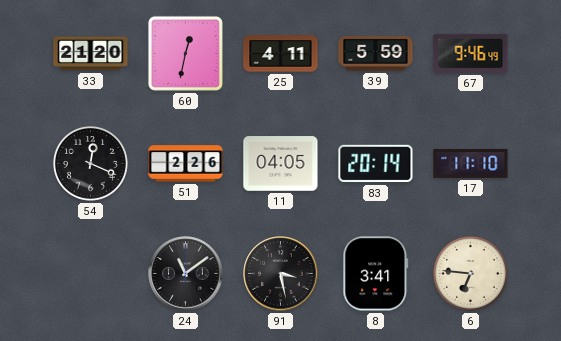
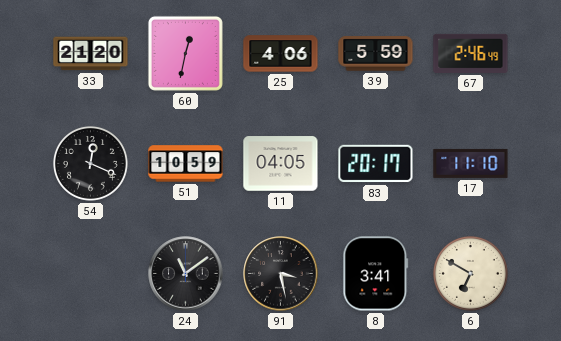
25: 4:11 -> 4:06
67: 9:46 -> 2:46
51: 2:26 -> 10:59
83: 20:14 -> 20:17
6: 6:46 -> 6:50
